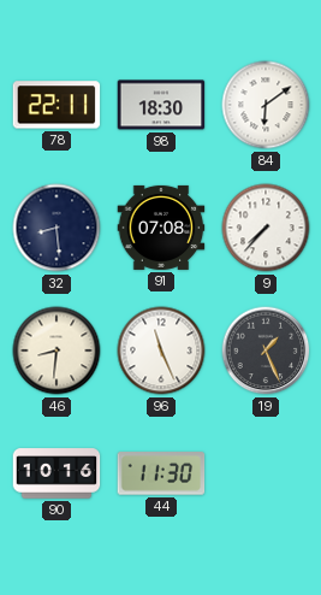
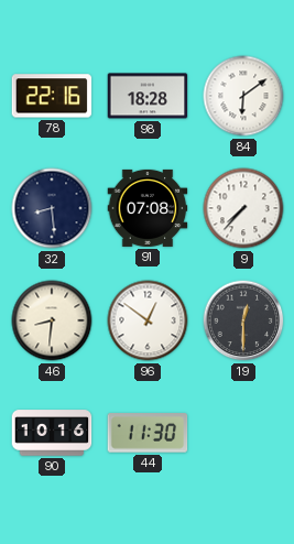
78: 22:11 -> 22:16
98: 18:30 -> 18:28
96: 11:26 -> 12:51
19: 1:26 -> 12:30
